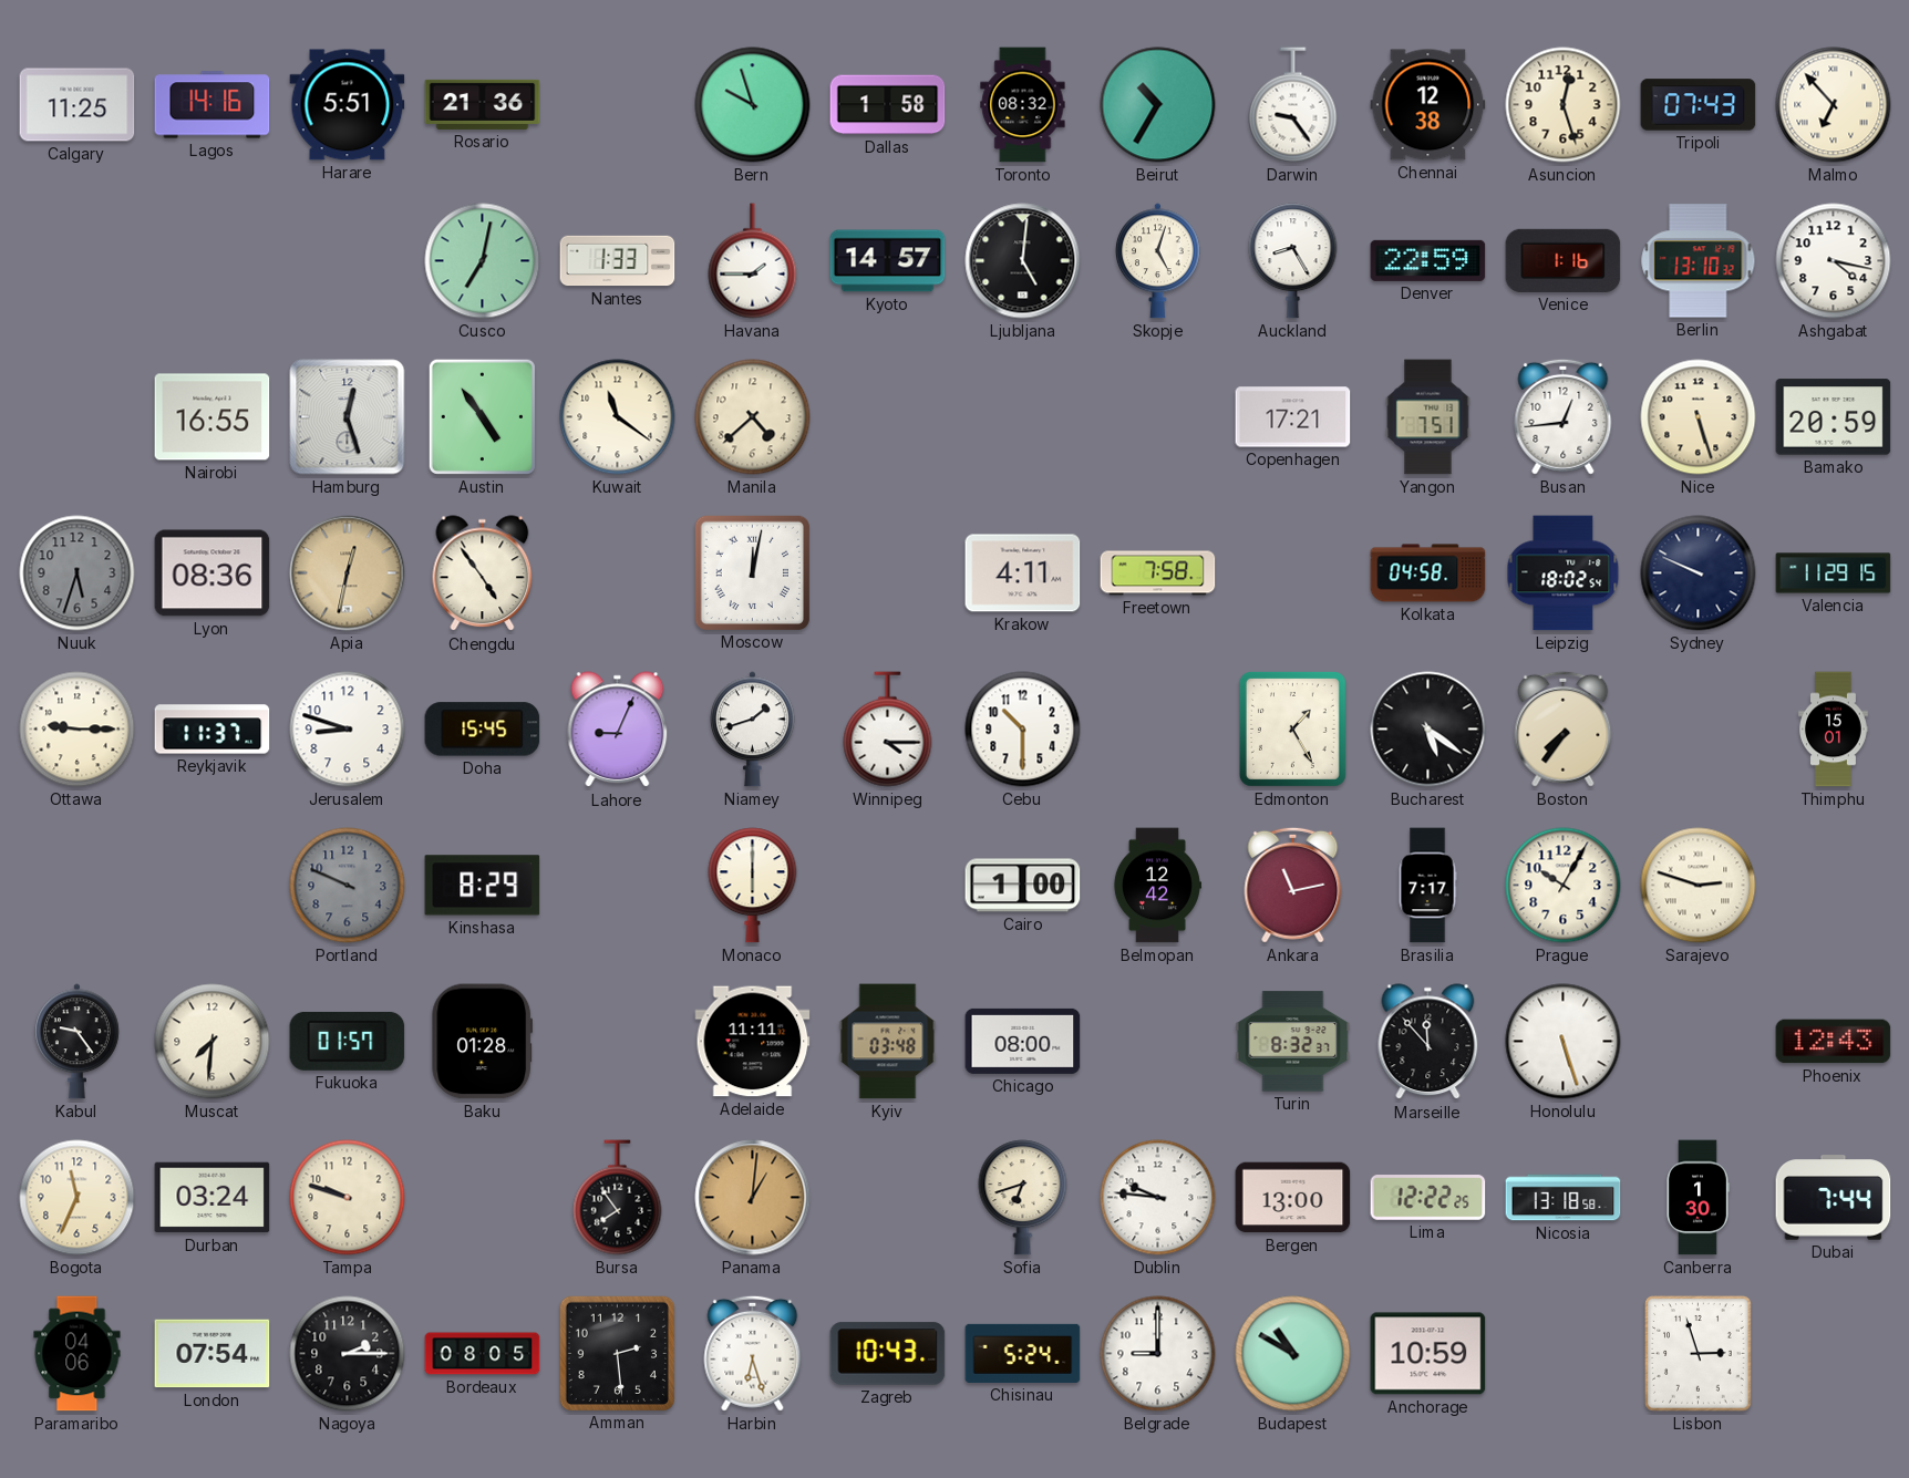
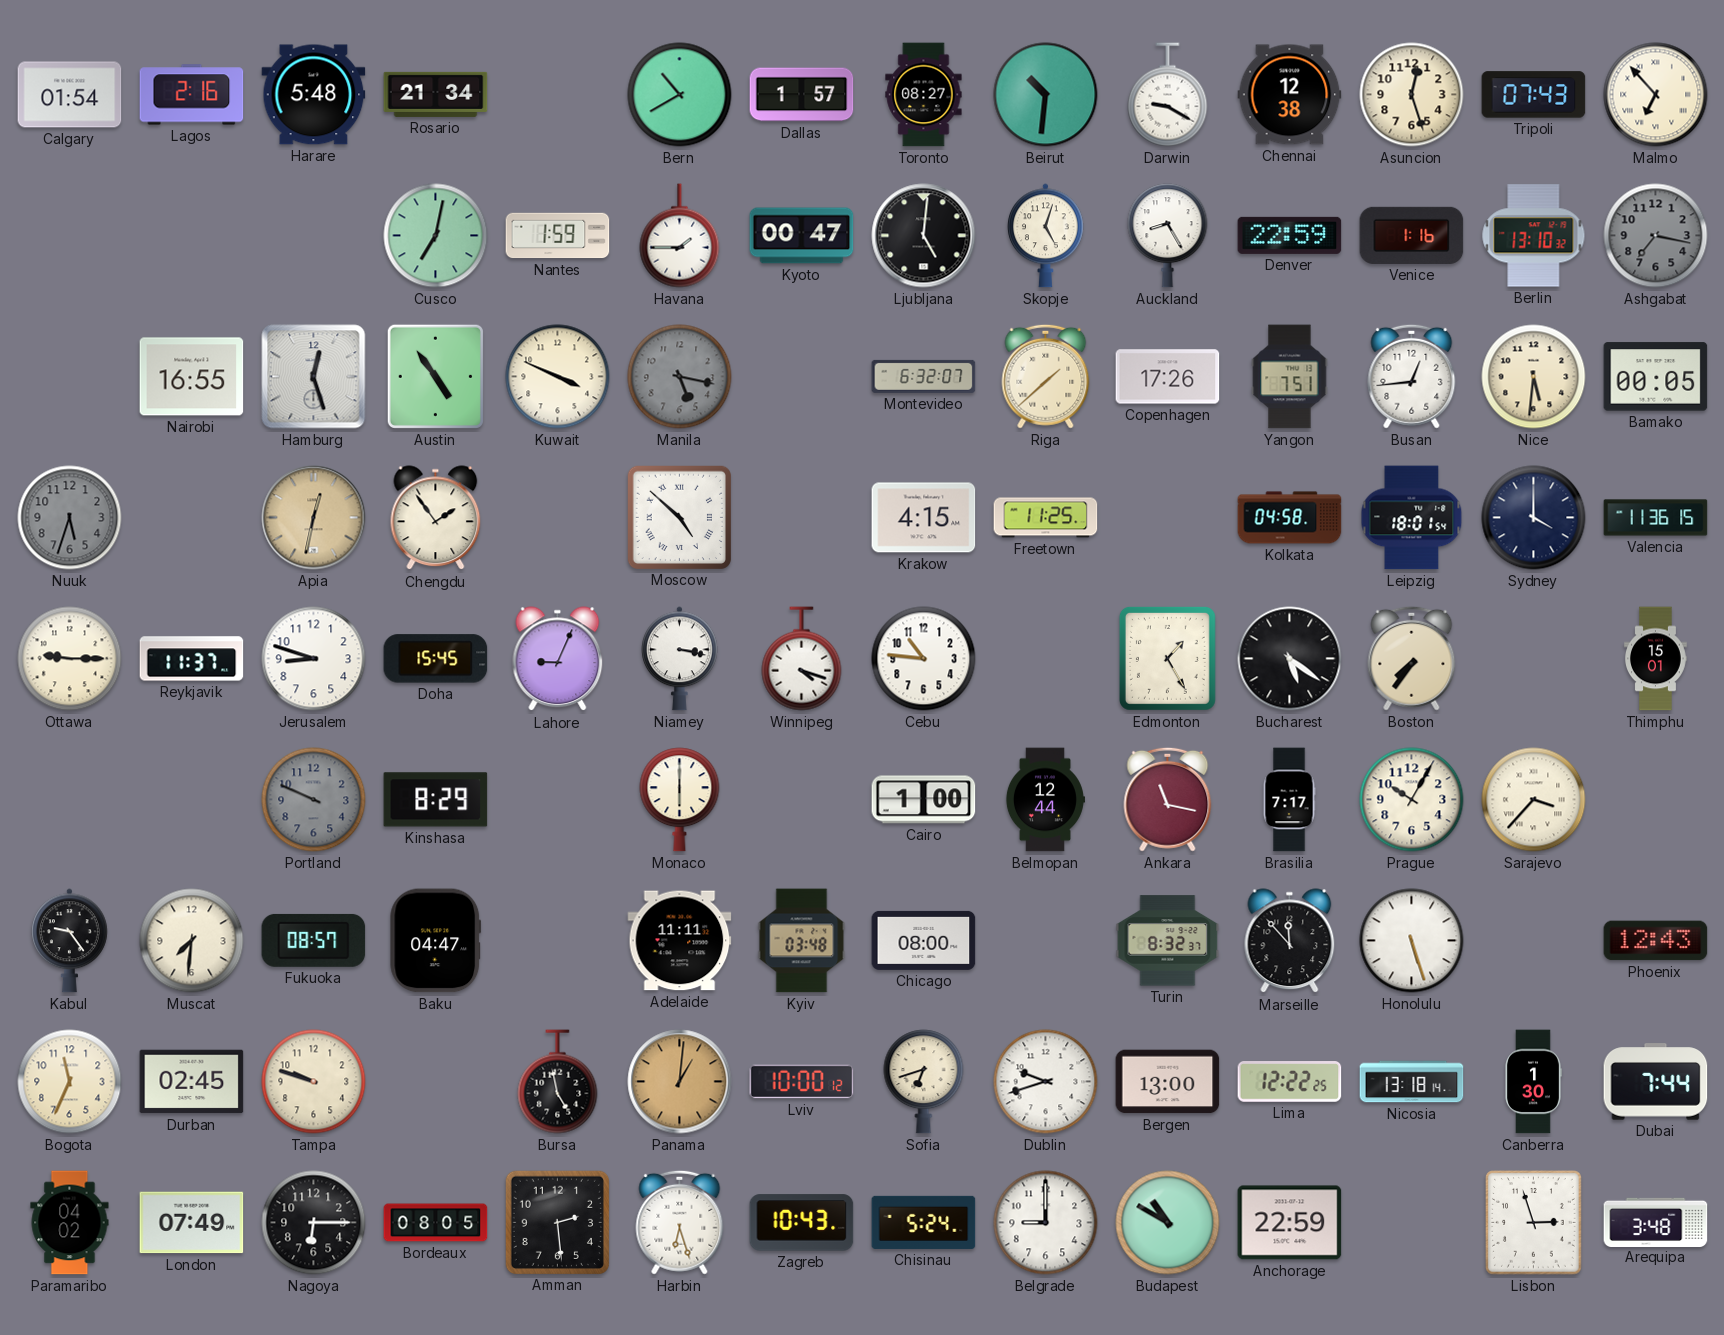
Calgary: 11:25 -> 01:54
Lagos: 14:16 -> 2:16
Harare: 5:51 -> 5:48
Rosario: 21:36 -> 21:34
Bern: 9:57 -> 10:40
Dallas: 1:58 -> 1:57
Toronto: 08:32 -> 08:27
Beirut: 10:35 -> 10:31
Darwin: 9:24 -> 9:20
Nantes: 1:33 -> 1:59
Kyoto: 14:57 -> 00:47
Ashgabat: 4:17 -> 7:17
Ashgabat dial: white -> grey
Kuwait: 11:21 -> 3:49
Manila: 4:38 -> 5:17
Manila dial: cream -> grey
Montevideo: none -> 6:32
Riga: none -> 1:38
Copenhagen: 17:21 -> 17:26
Nice: 5:27 -> 5:31
Bamako: 20:59 -> 00:05
Lyon: 08:36 -> none
Chengdu: 4:54 -> 1:54
Moscow: 12:02 -> 4:52
Krakow: 4:11 -> 4:15
Freetown: 7:58 -> 11:25
Leipzig: 18:02 -> 18:01
Sydney: 9:49 -> 4:00
Valencia: 11:29 -> 11:36
Niamey: 1:42 -> 3:17
Winnipeg: 4:15 -> 4:18
Cebu: 10:30 -> 10:46
Belmopan: 12:42 -> 12:44
Ankara: 11:13 -> 11:17
Sarajevo: 2:48 -> 3:37
Fukuoka: 01:57 -> 08:57
Baku: 01:28 -> 04:47
Durban: 03:24 -> 02:45
Bursa: 7:54 -> 4:58
Lviv: none -> 10:00
Dublin: 9:46 -> 9:42
Nicosia: 13:18:58 -> 13:18:14
Paramaribo: 04:06 -> 04:02
London: 07:54 -> 07:49
Nagoya: 2:15 -> 6:15
Anchorage: 10:59 -> 22:59
Arequipa: none -> 3:48
